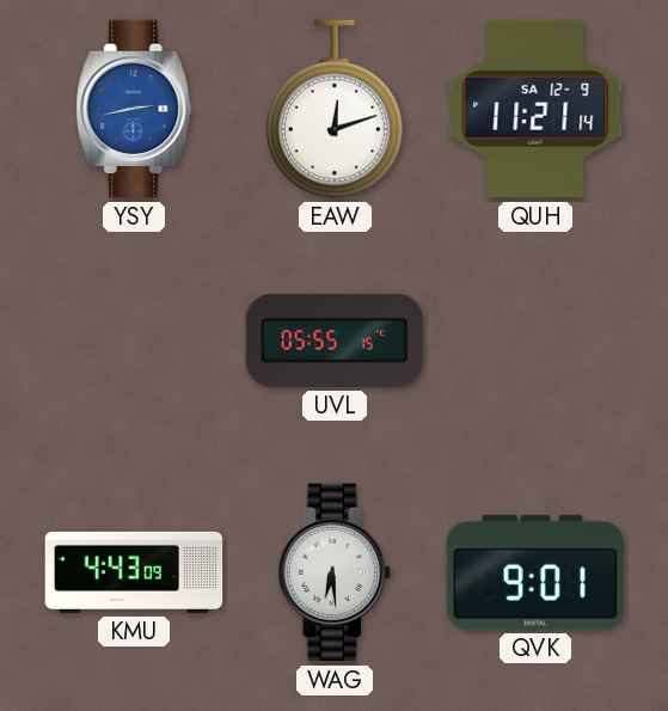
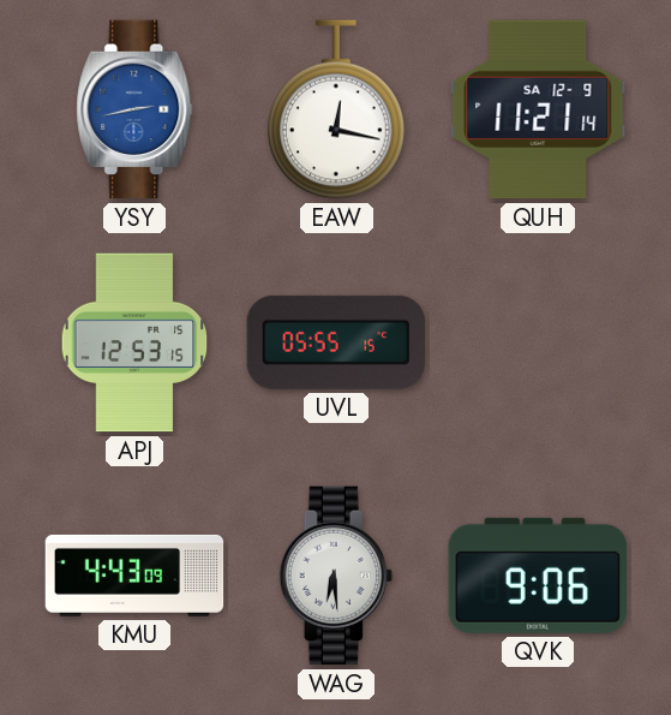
EAW: 12:12 -> 12:17
APJ: none -> 12:53
QVK: 9:01 -> 9:06
